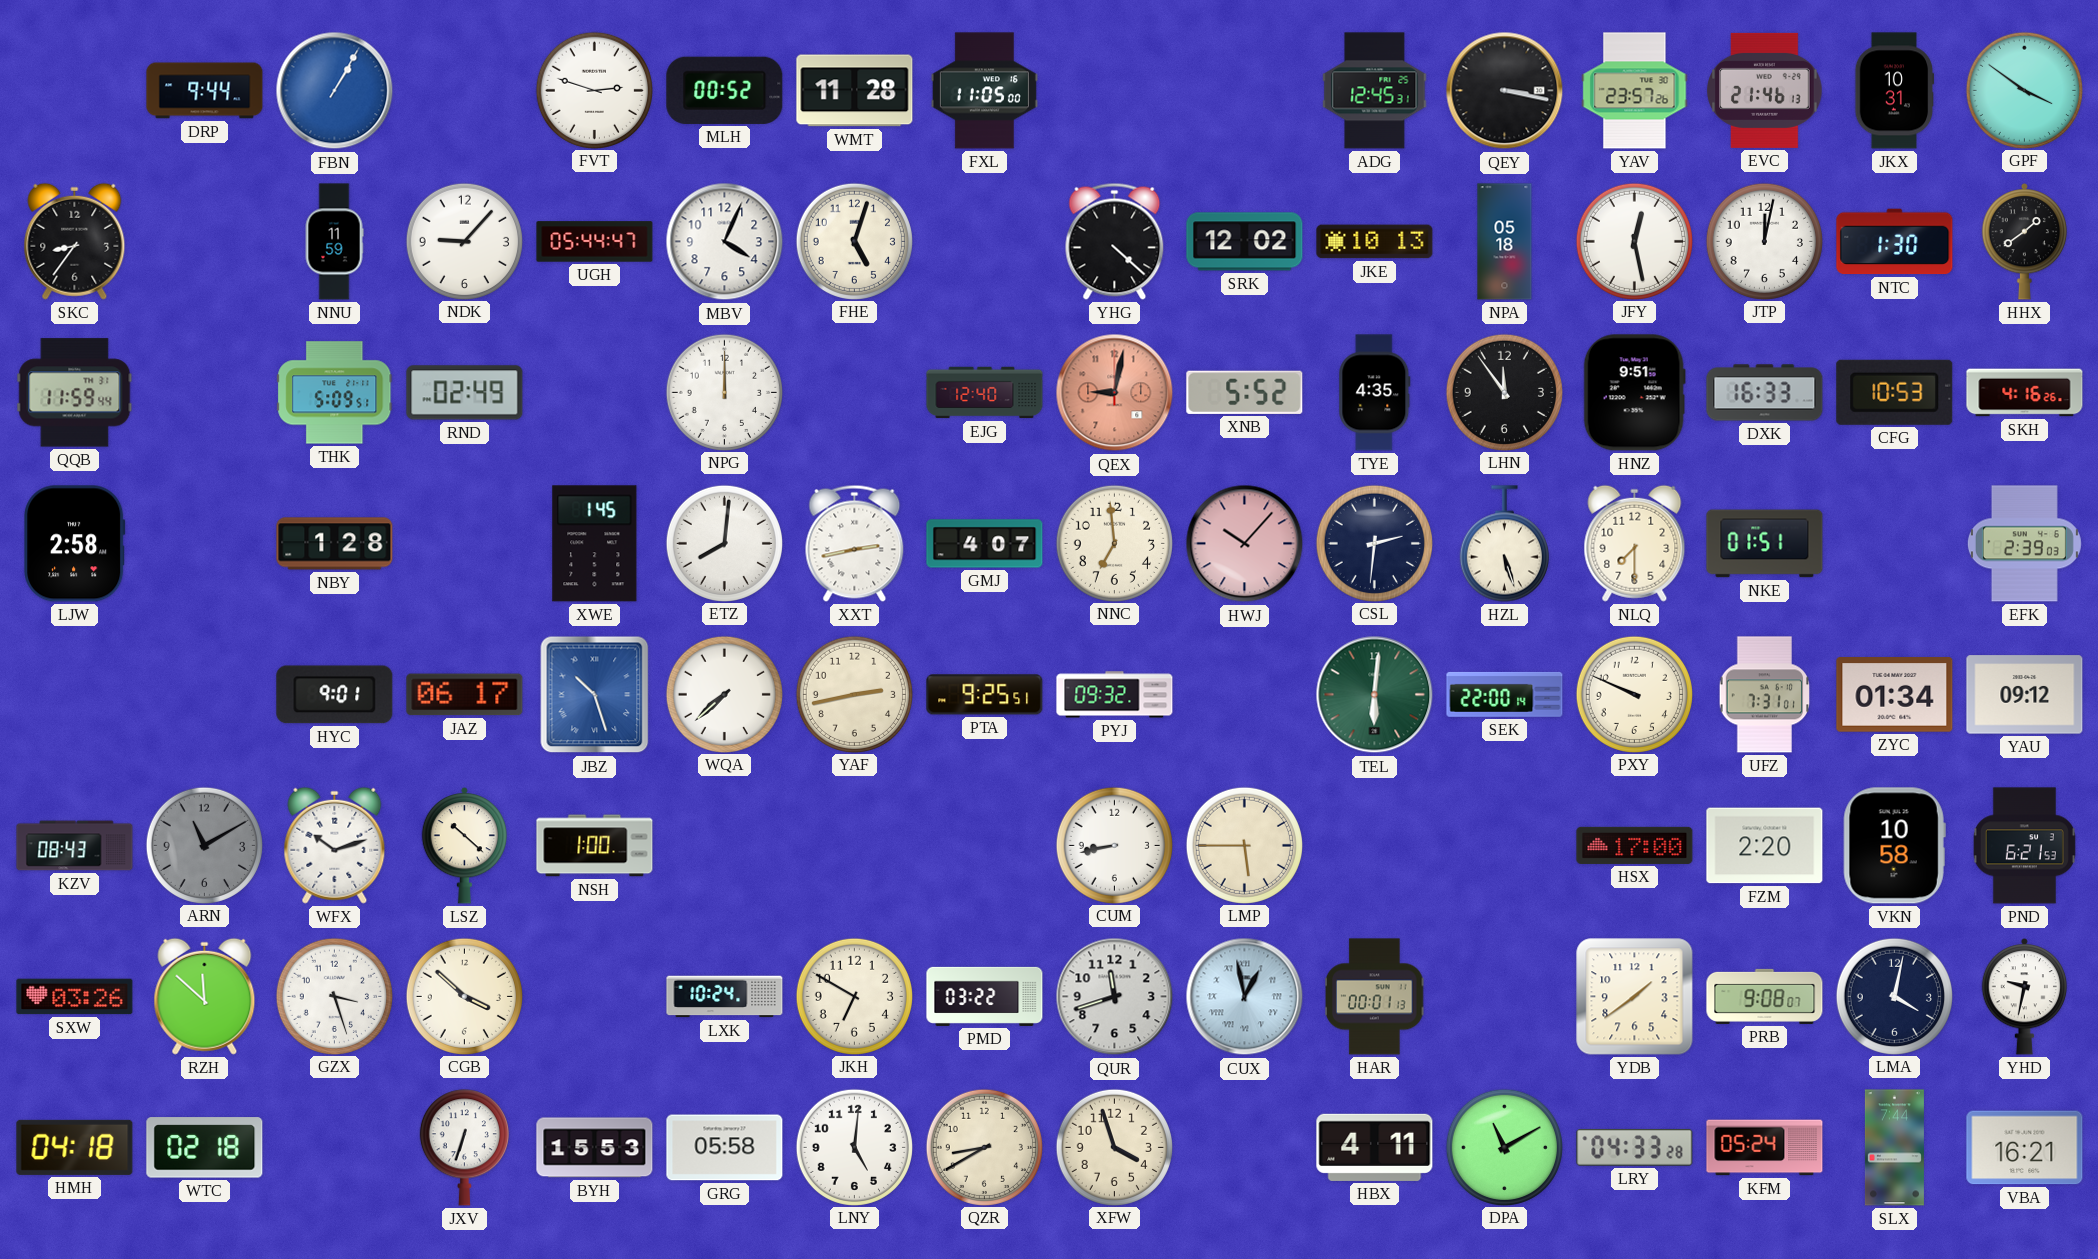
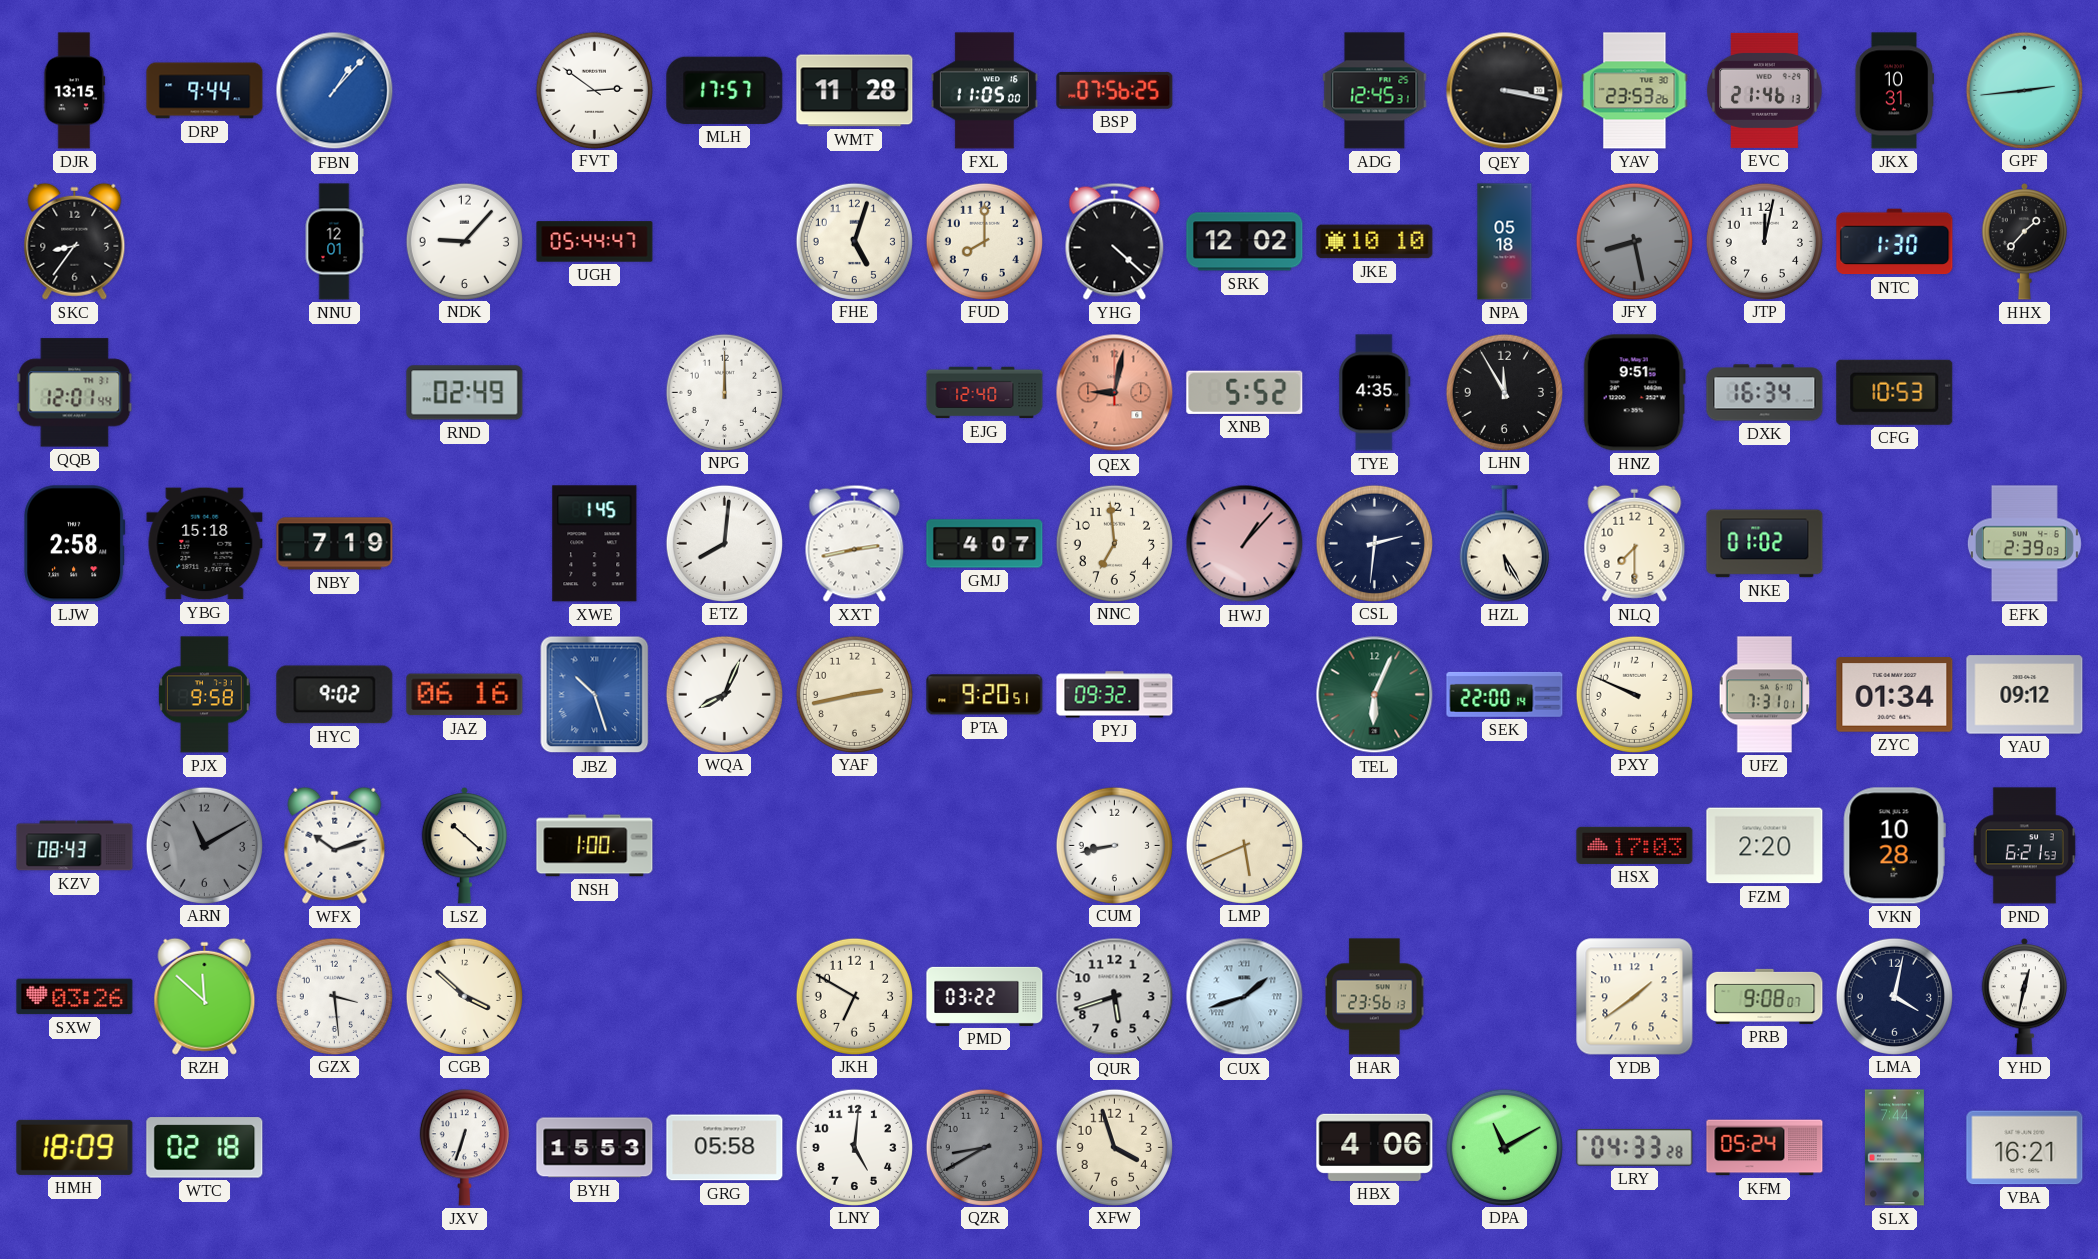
DJR: none -> 13:15
FBN: 1:05 -> 1:07
FVT: 2:48 -> 2:51
MLH: 00:52 -> 17:57
BSP: none -> 07:56
YAV: 23:57 -> 23:53
GPF: 3:51 -> 2:44
NNU: 11:59 -> 12:01
MBV: 4:04 -> none
FUD: none -> 8:00
JKE: 10:13 -> 10:10
JFY: 12:28 -> 8:28
JFY dial: white -> grey
HHX: 1:39 -> 1:37
QQB: 11:59 -> 12:01
THK: 5:09 -> none
LHN: 11:54 -> 11:55
DXK: 16:33 -> 16:34
SKH: 4:16 -> none
YBG: none -> 15:18
NBY: 1:28 -> 7:19
HWJ: 10:07 -> 1:07
HZL: 5:27 -> 5:25
NKE: 01:51 -> 01:02
PJX: none -> 9:58
HYC: 9:01 -> 9:02
JAZ: 06:17 -> 06:16
WQA: 7:38 -> 8:04
PTA: 9:25 -> 9:20
TEL: 6:01 -> 6:04
LMP: 5:45 -> 5:41
HSX: 17:00 -> 17:03
VKN: 10:58 -> 10:28
GZX: 3:27 -> 3:29
LXK: 10:24 -> none
QUR: 11:42 -> 5:42
CUX: 12:58 -> 1:42
HAR: 00:01 -> 23:56
YHD: 9:32 -> 12:32
HMH: 04:18 -> 18:09
QZR dial: cream -> grey
HBX: 4:11 -> 4:06
